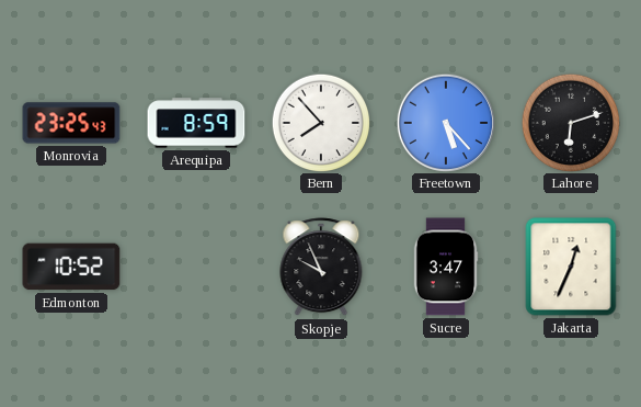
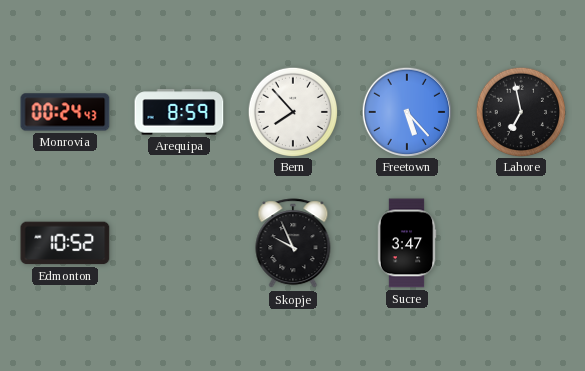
Monrovia: 23:25 -> 00:24
Lahore: 6:12 -> 6:58
Jakarta: 12:34 -> none
